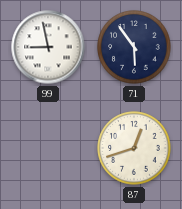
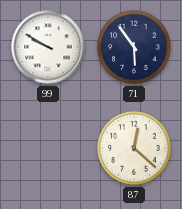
99: 8:58 -> 9:50
87: 12:42 -> 12:22
